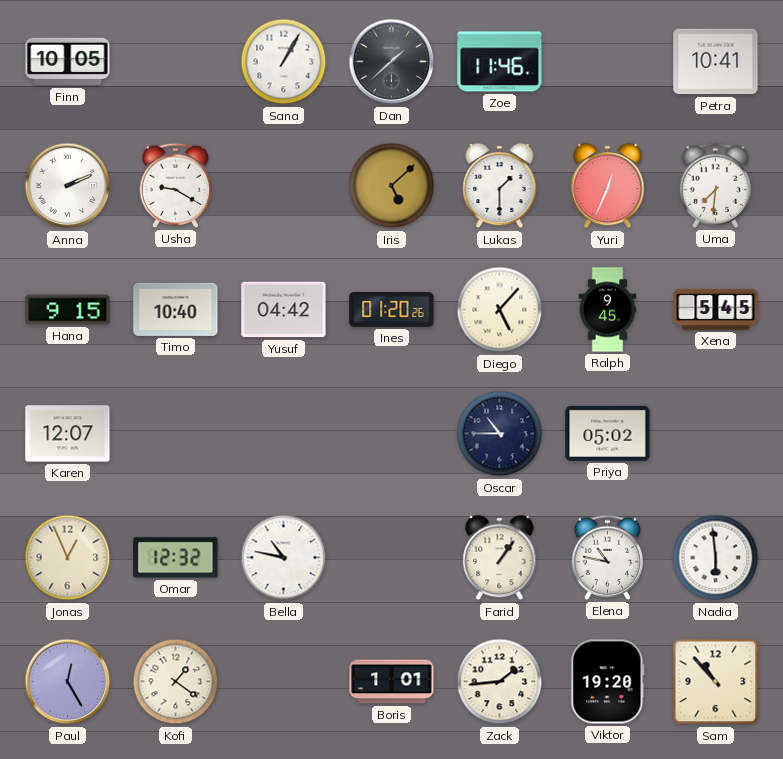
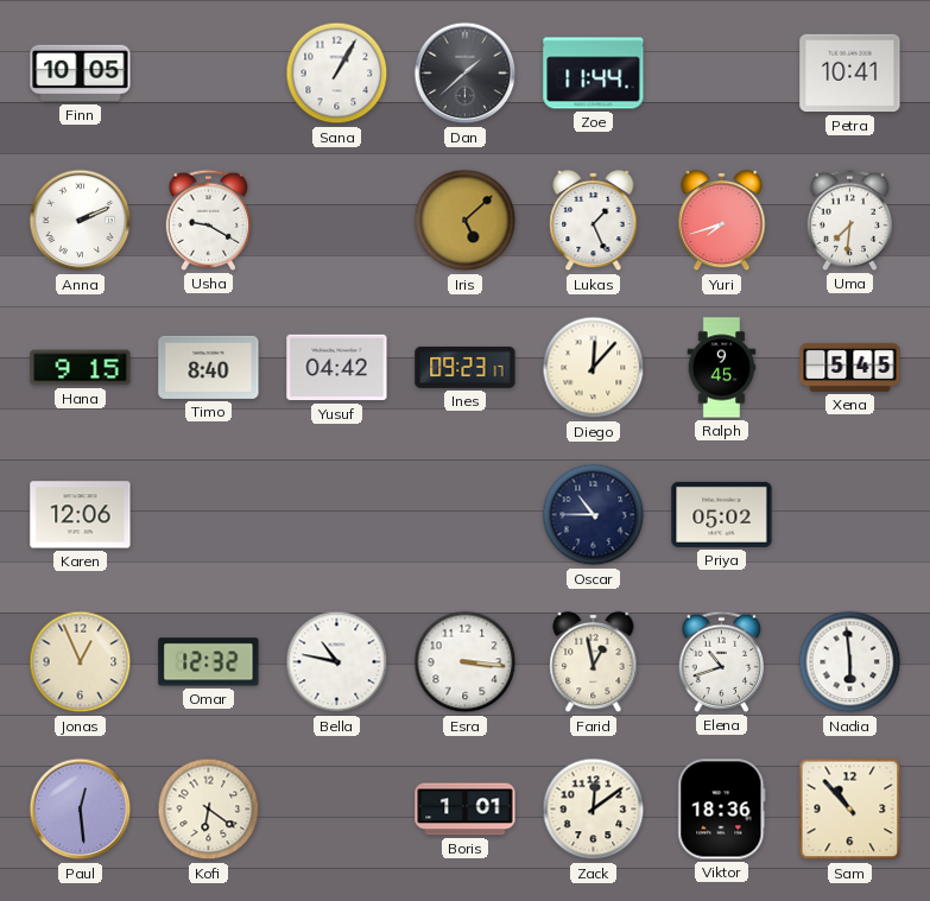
Zoe: 11:46 -> 11:44
Lukas: 1:30 -> 1:26
Yuri: 12:34 -> 7:42
Timo: 10:40 -> 8:40
Ines: 01:20 -> 09:23
Diego: 5:07 -> 12:07
Karen: 12:07 -> 12:06
Esra: none -> 3:16
Farid: 1:06 -> 12:58
Elena: 10:47 -> 10:42
Paul: 12:25 -> 12:29
Kofi: 1:21 -> 6:21
Zack: 1:44 -> 12:09
Viktor: 19:20 -> 18:36
